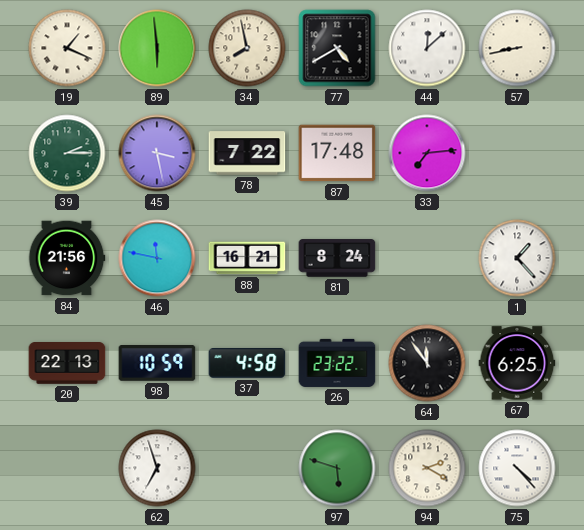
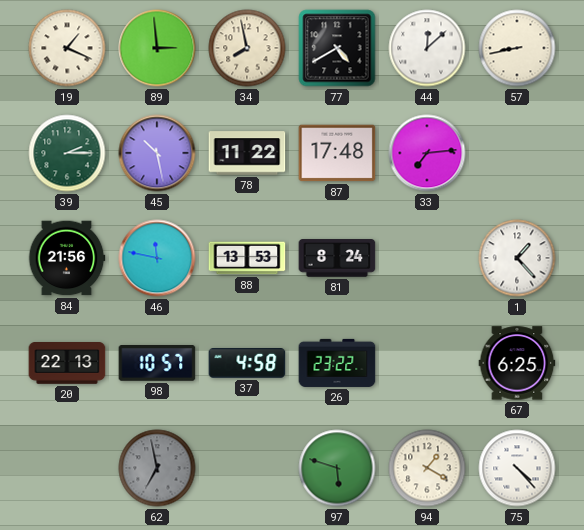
89: 5:59 -> 2:59
45: 3:28 -> 10:28
78: 7:22 -> 11:22
88: 16:21 -> 13:53
98: 10:59 -> 10:57
64: 11:54 -> none
62: 6:57 -> 6:58
62 dial: white -> grey
94: 2:20 -> 1:20
